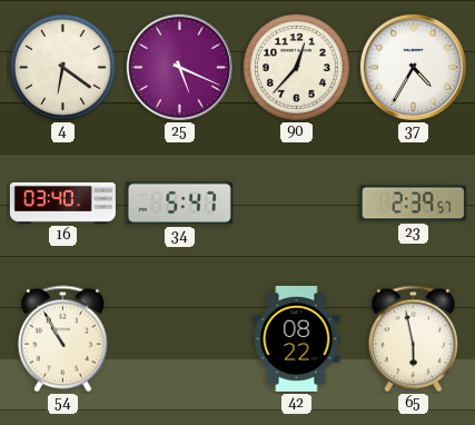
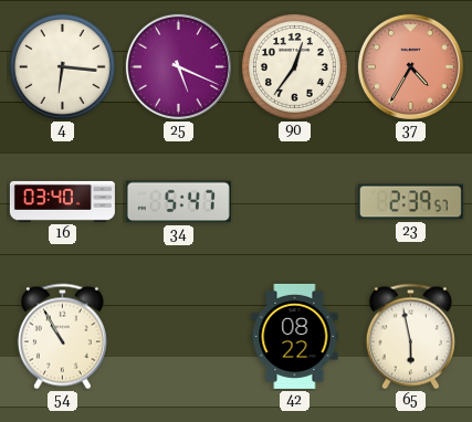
4: 6:21 -> 6:16
90: 12:37 -> 12:36
37 dial: white -> salmon
